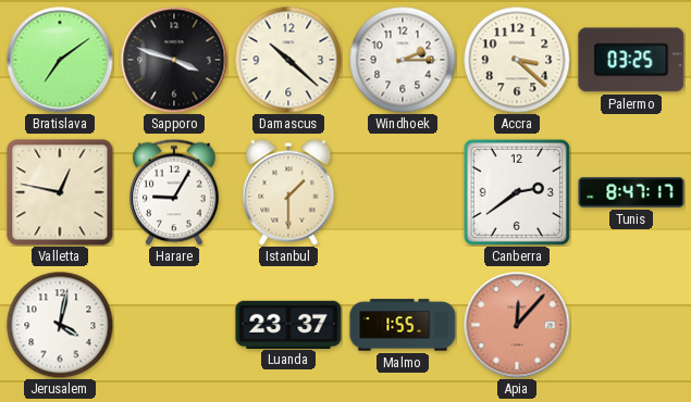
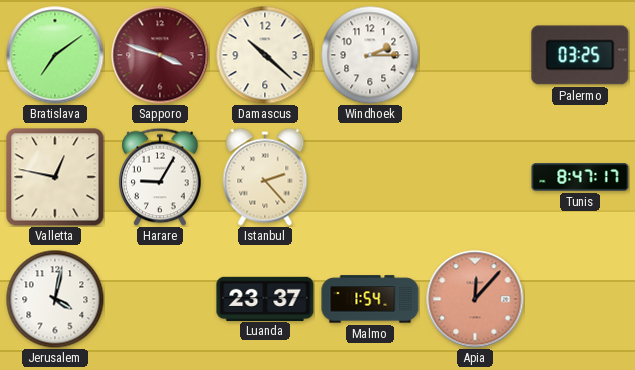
Sapporo dial: black -> burgundy
Accra: 3:22 -> none
Istanbul: 1:30 -> 2:23
Canberra: 2:39 -> none
Malmo: 1:55 -> 1:54
